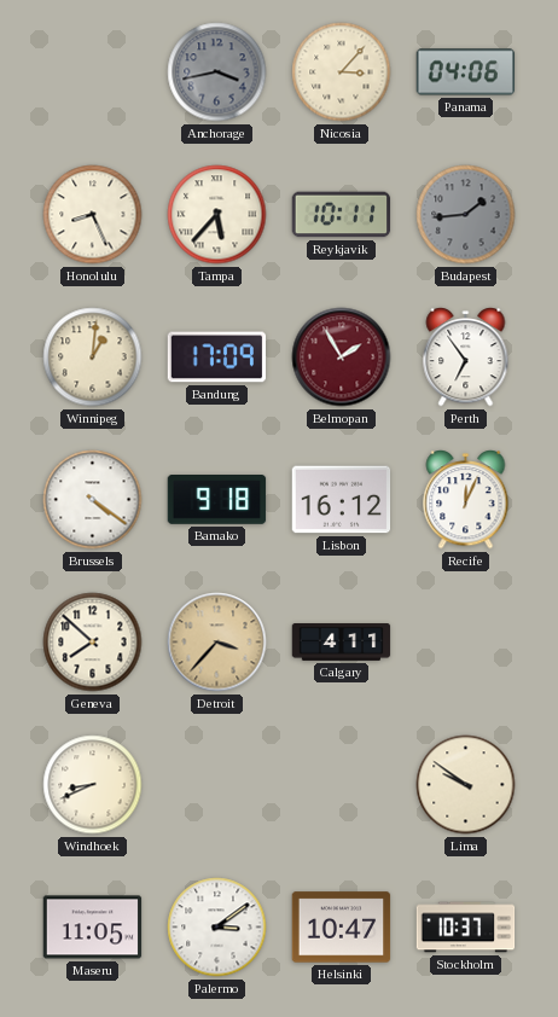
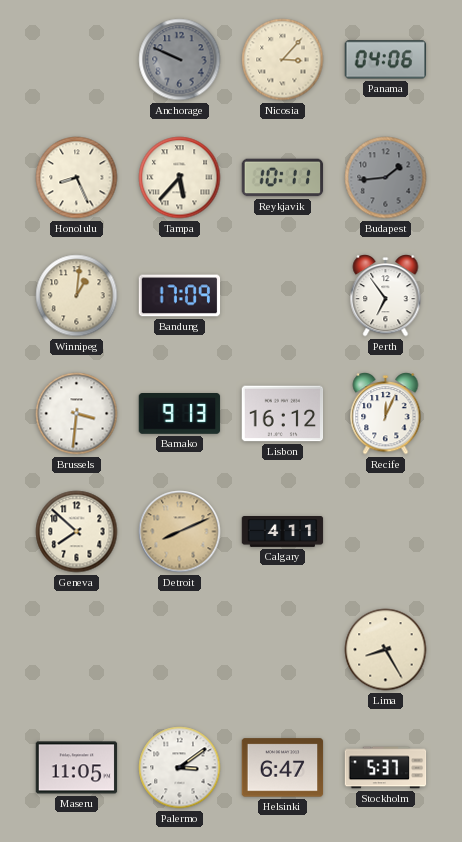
Anchorage: 3:43 -> 9:49
Belmopan: 1:55 -> none
Brussels: 4:21 -> 3:31
Bamako: 9:18 -> 9:13
Detroit: 3:37 -> 8:11
Windhoek: 8:41 -> none
Lima: 9:51 -> 8:25
Helsinki: 10:47 -> 6:47
Stockholm: 10:37 -> 5:37
